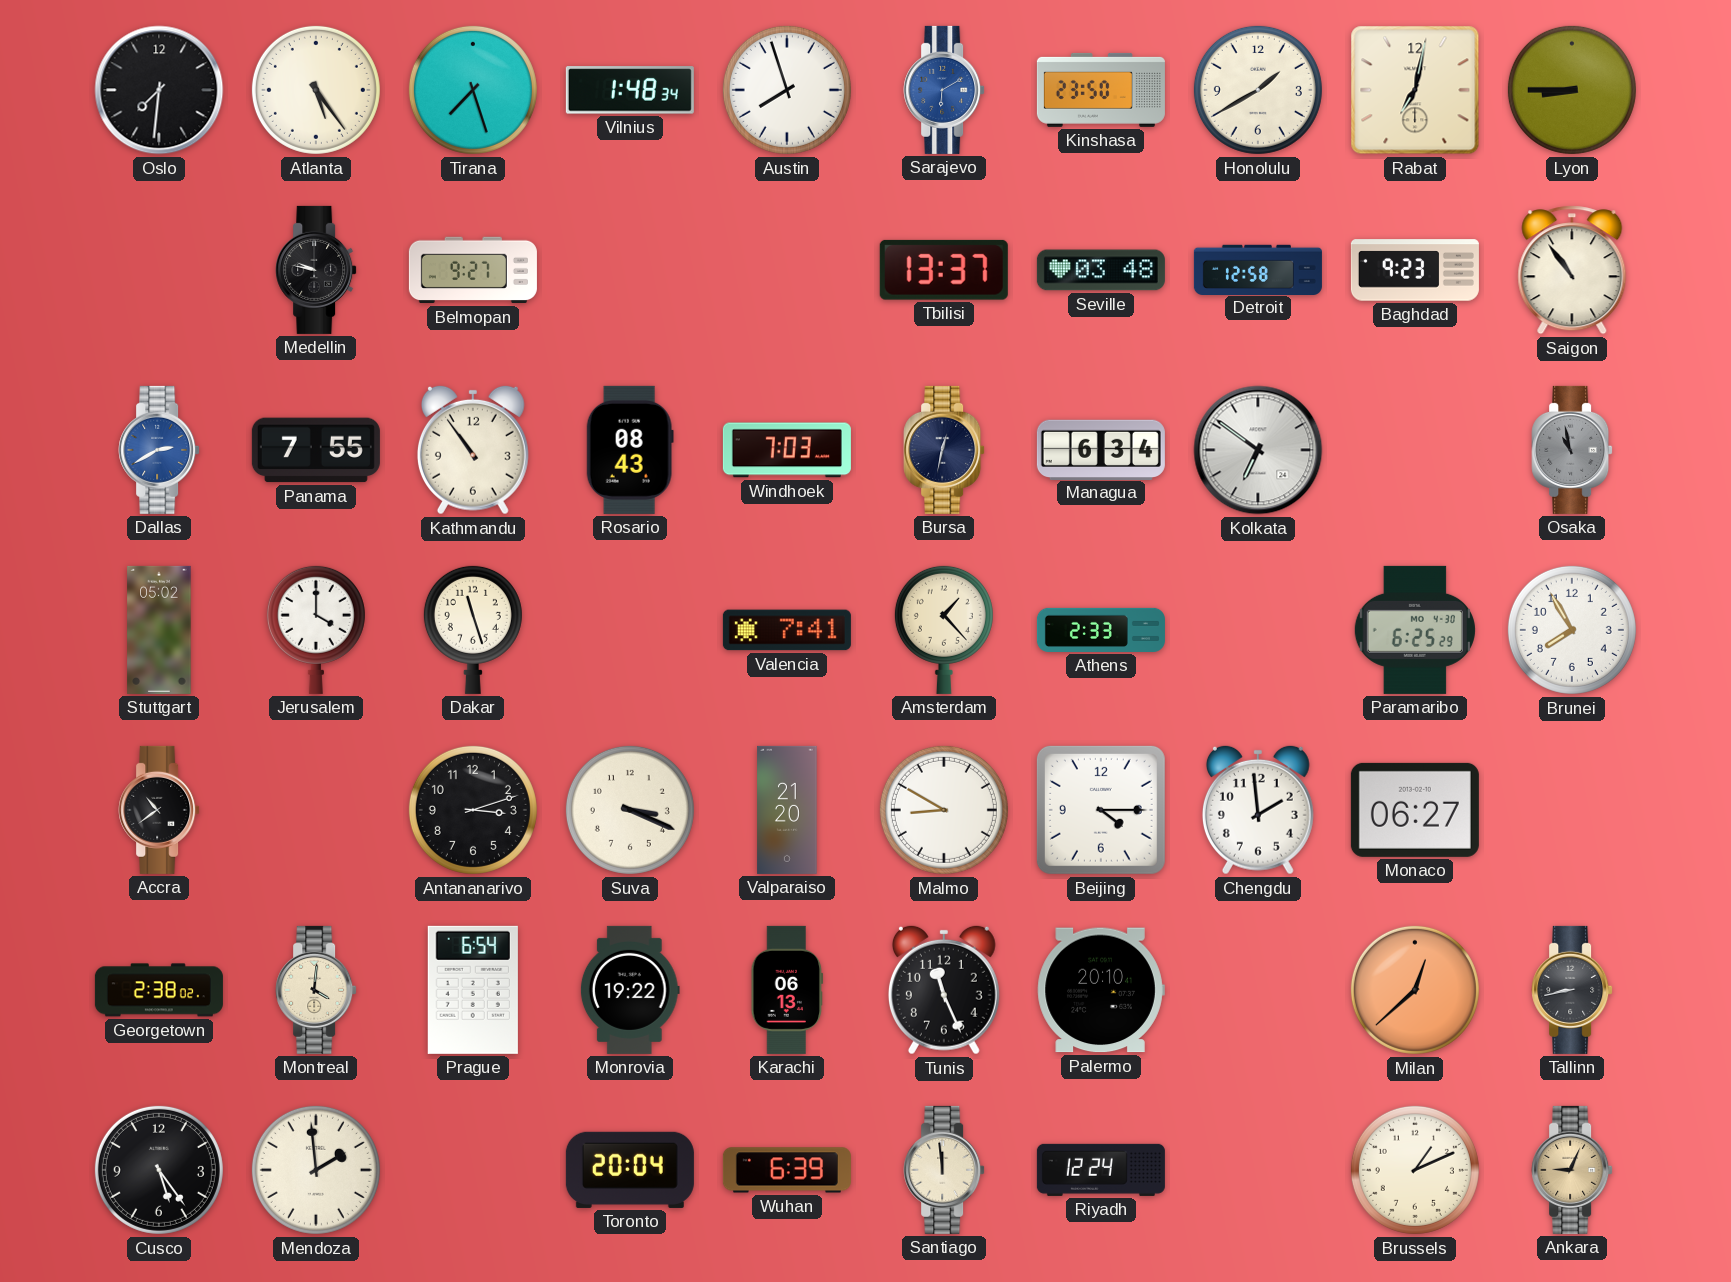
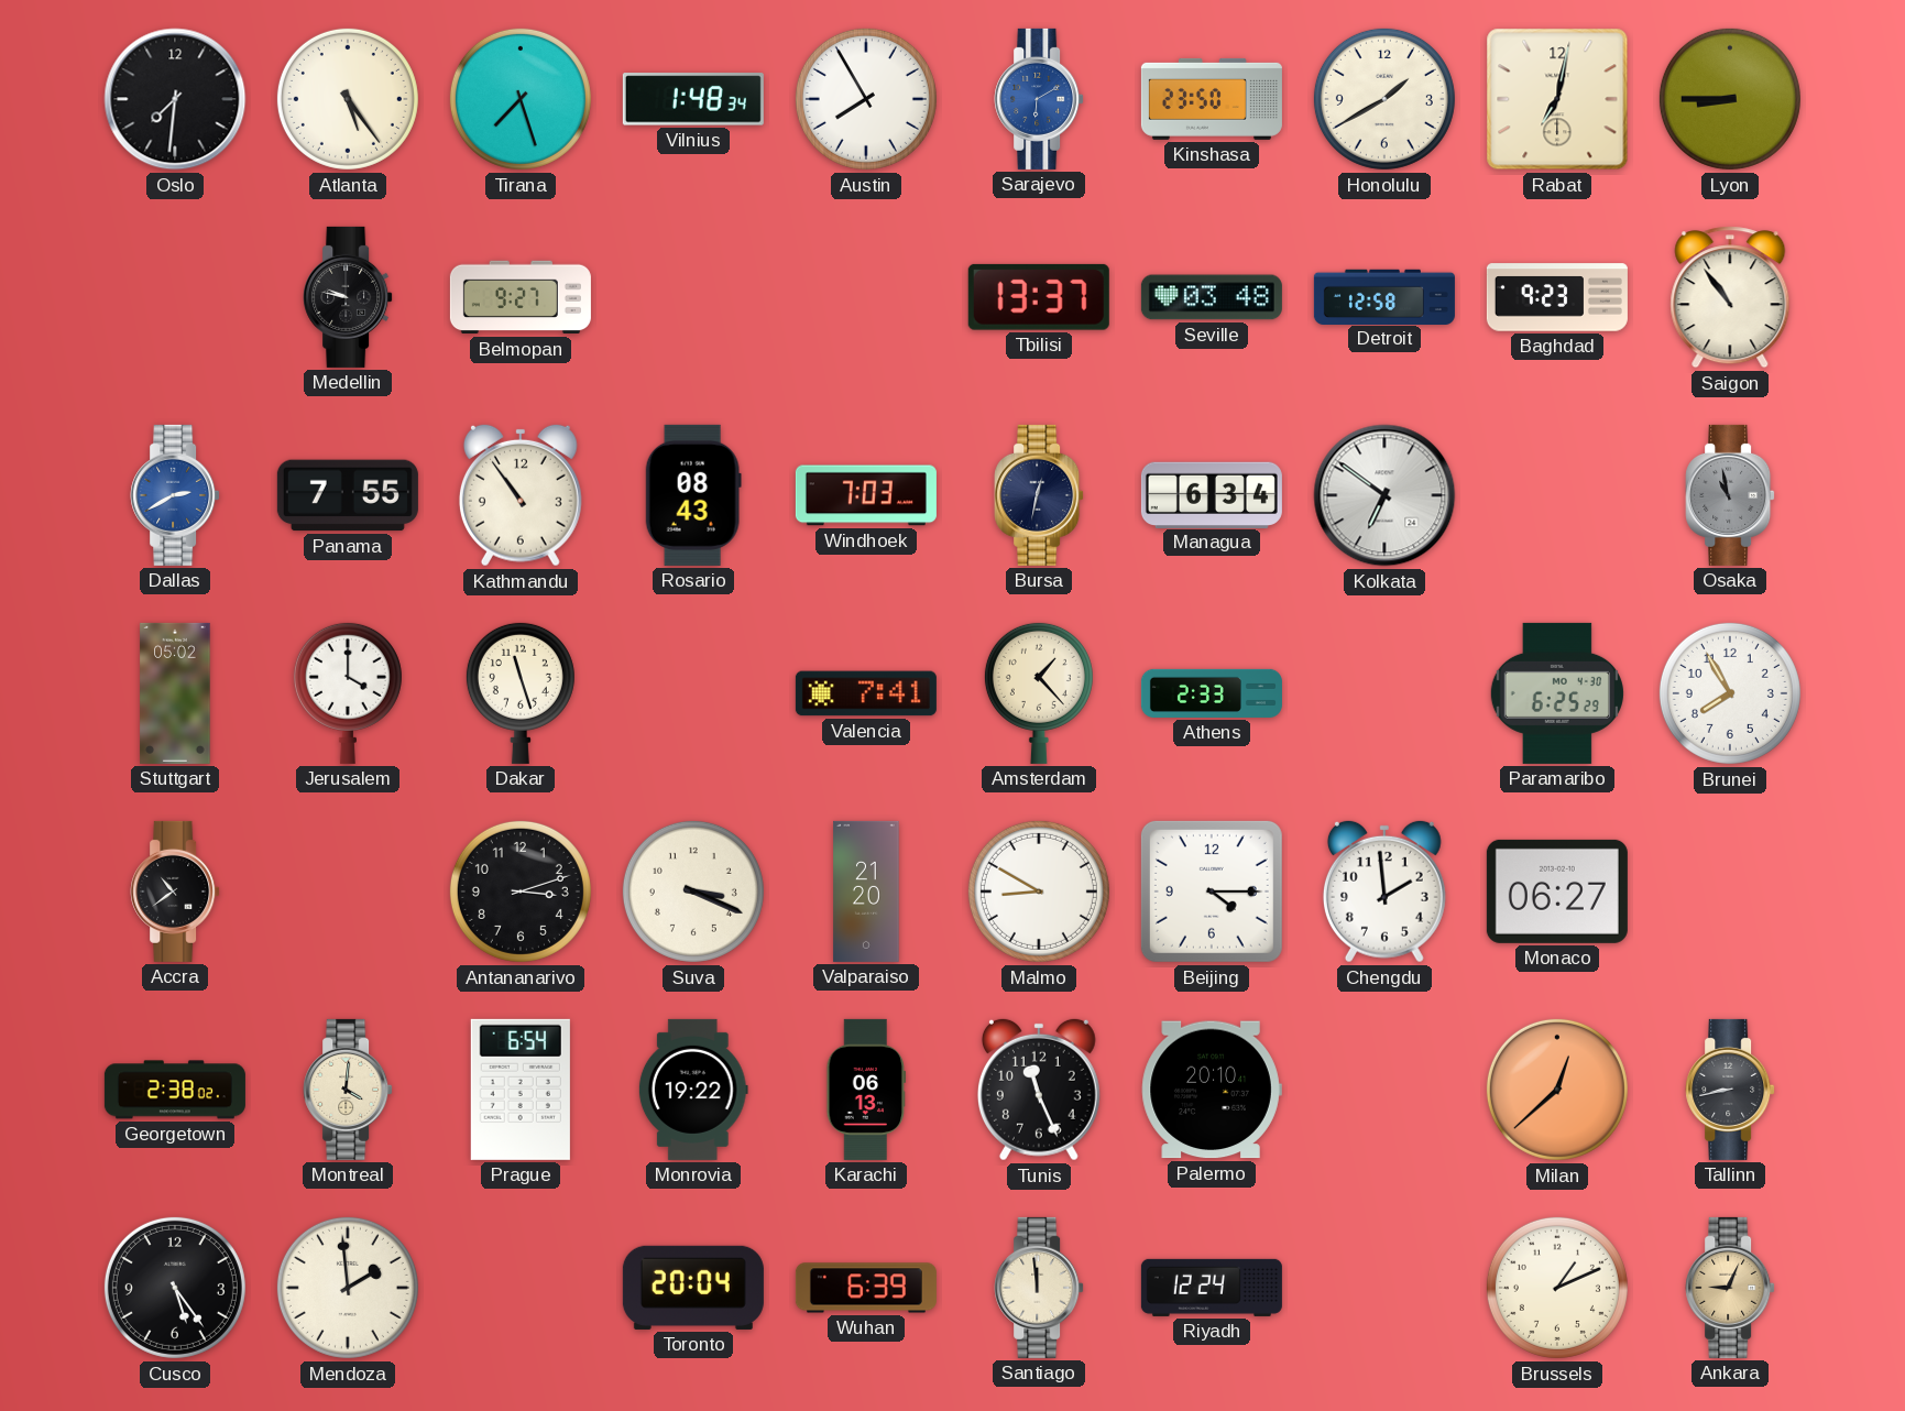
Austin: 7:57 -> 7:55
